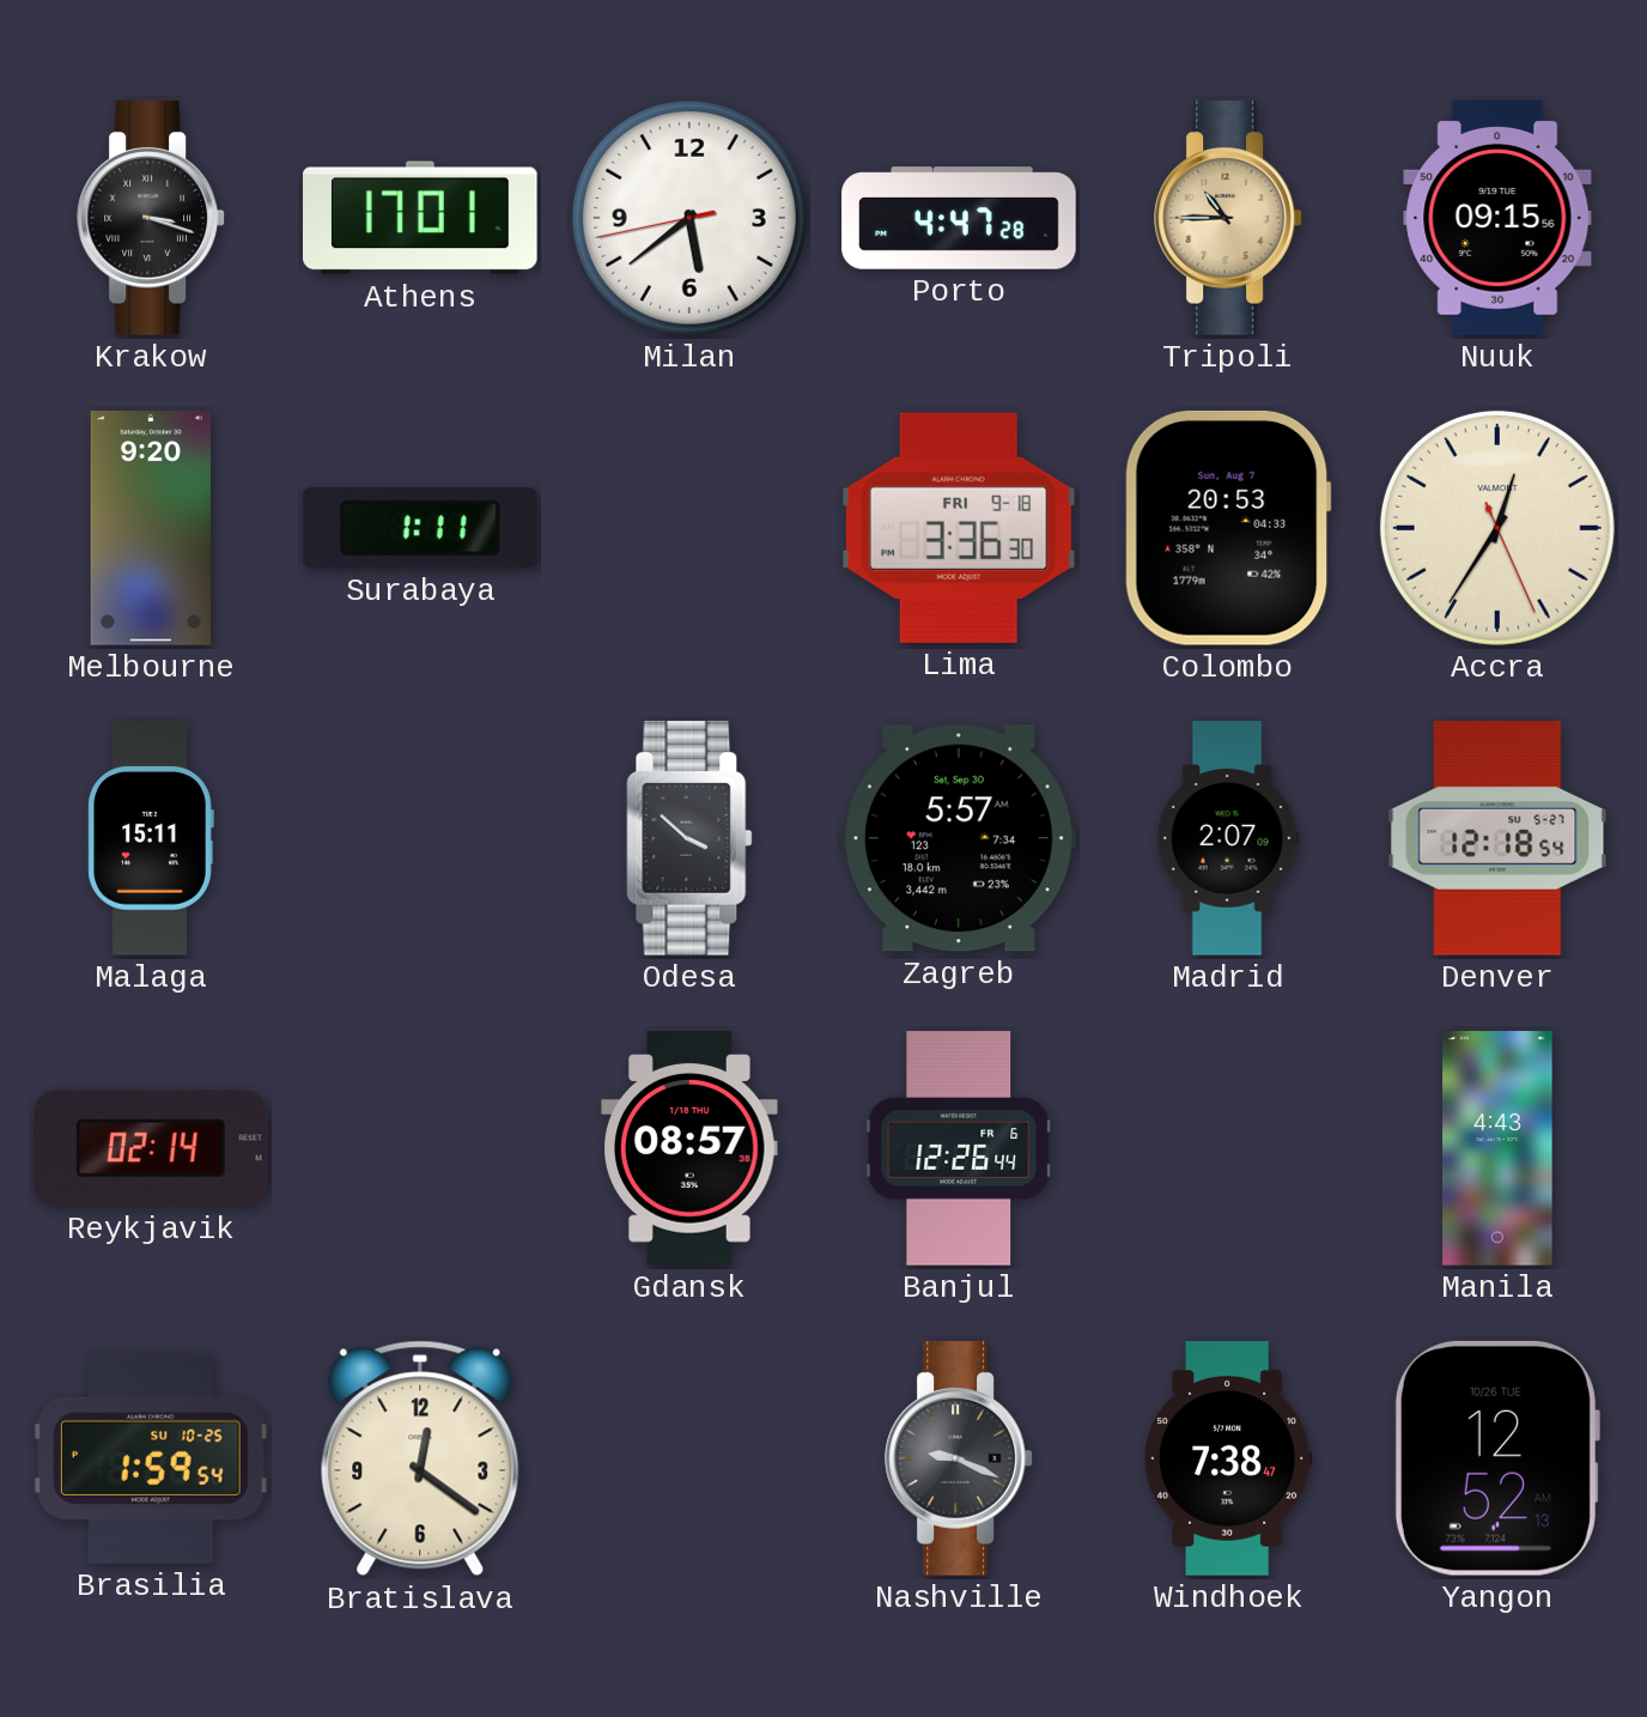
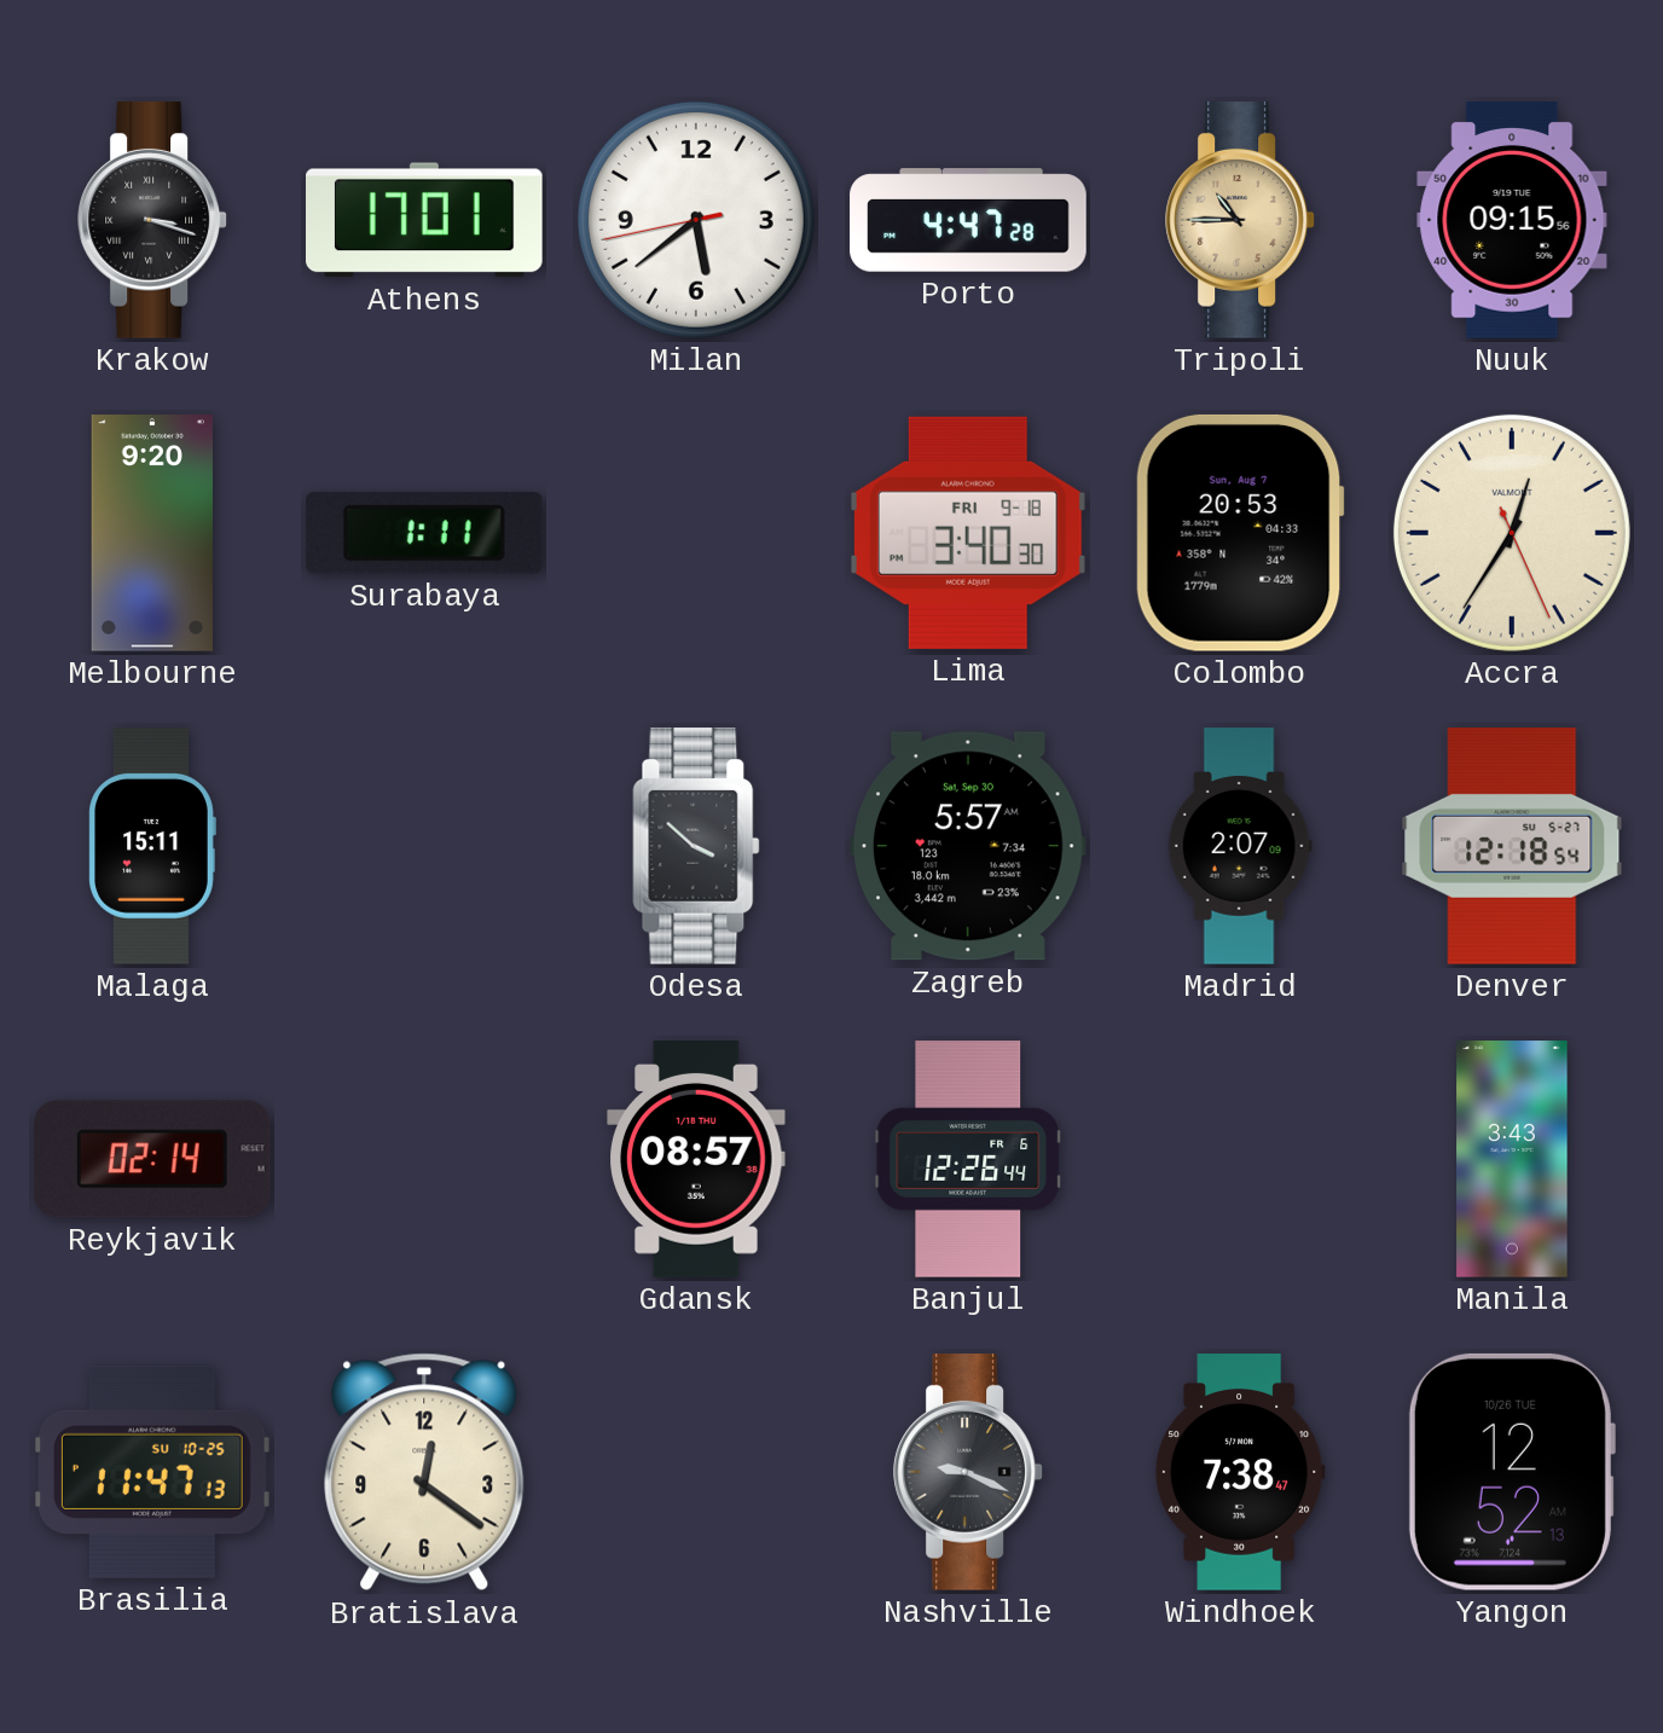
Lima: 3:36 -> 3:40
Manila: 4:43 -> 3:43
Brasilia: 1:59 -> 11:47
